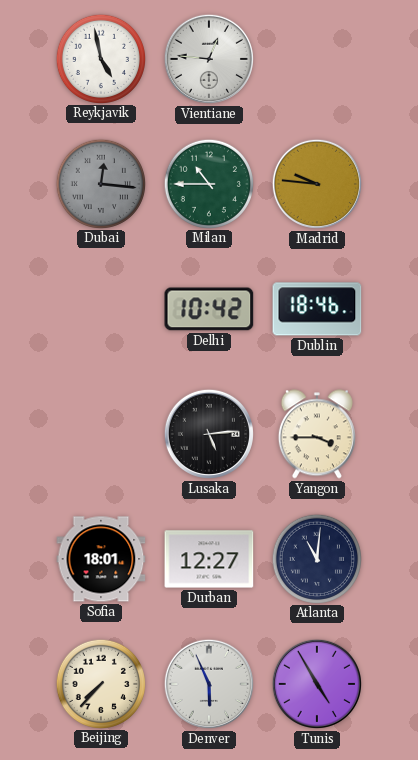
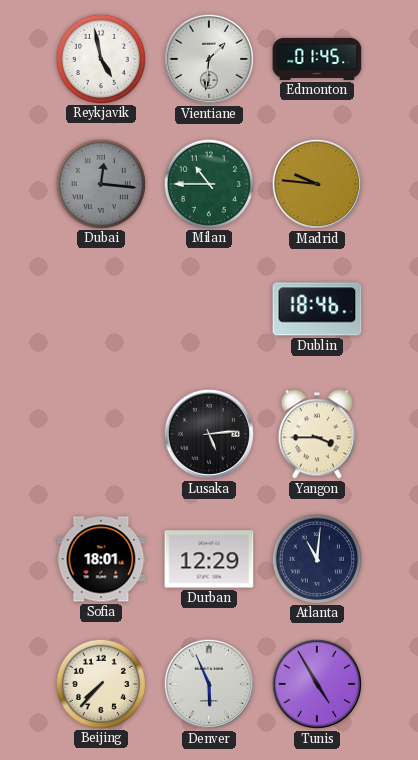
Vientiane: 12:46 -> 1:31
Edmonton: none -> 01:45
Delhi: 10:42 -> none
Durban: 12:27 -> 12:29
